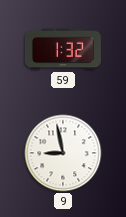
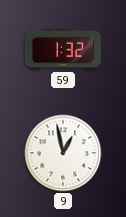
9: 8:58 -> 12:58
